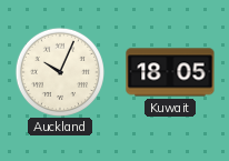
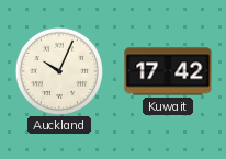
Kuwait: 18:05 -> 17:42
